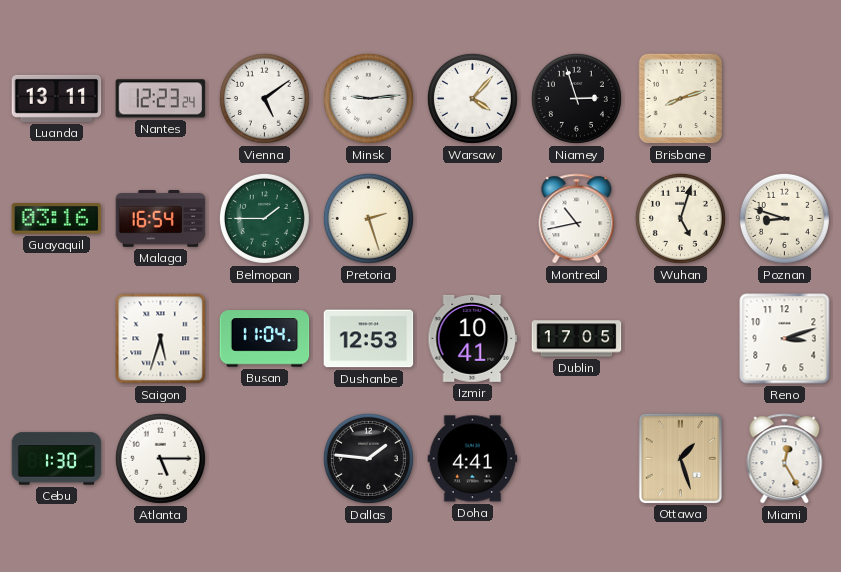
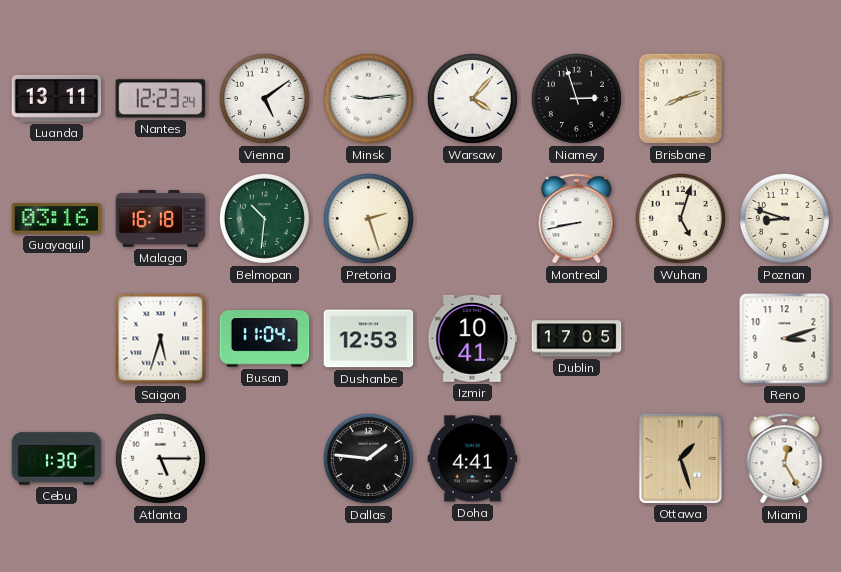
Malaga: 16:54 -> 16:18
Belmopan: 1:45 -> 10:31
Montreal: 10:43 -> 8:43
